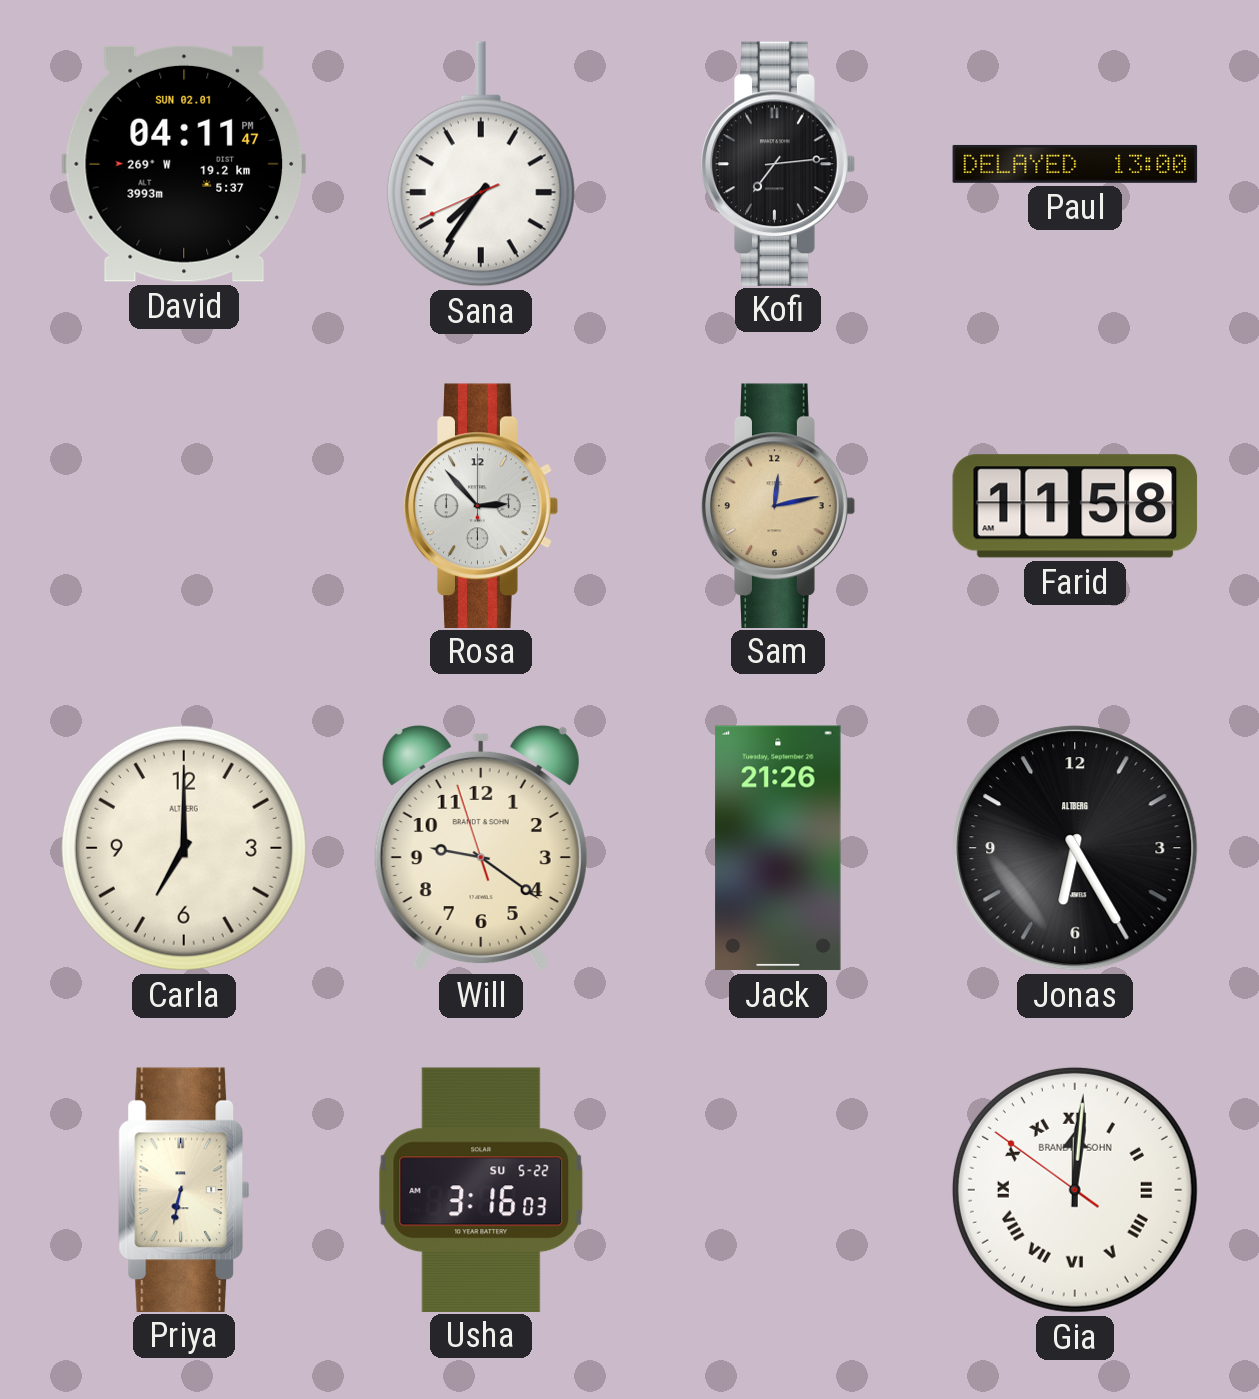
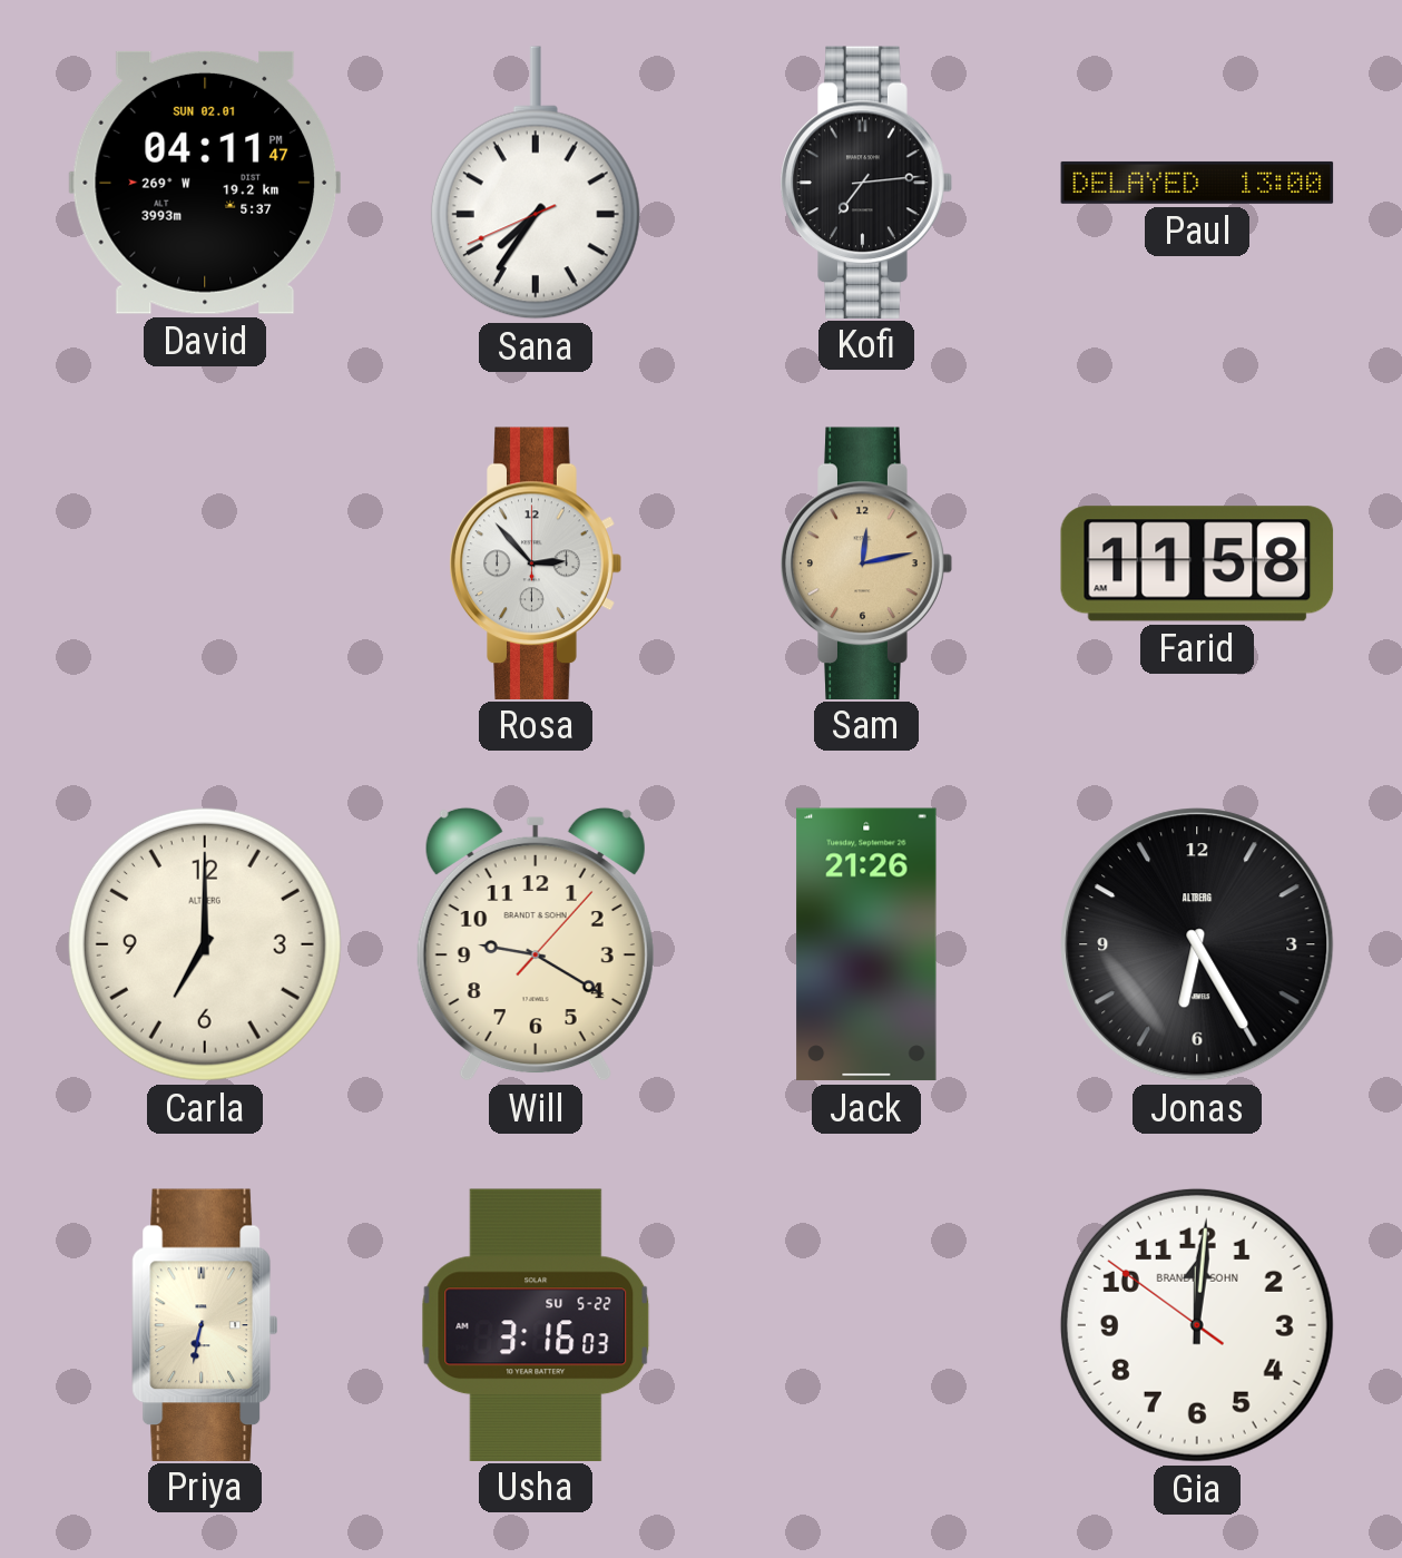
Will: 9:20:57 -> 9:20:07
Gia numerals: Roman -> Arabic
